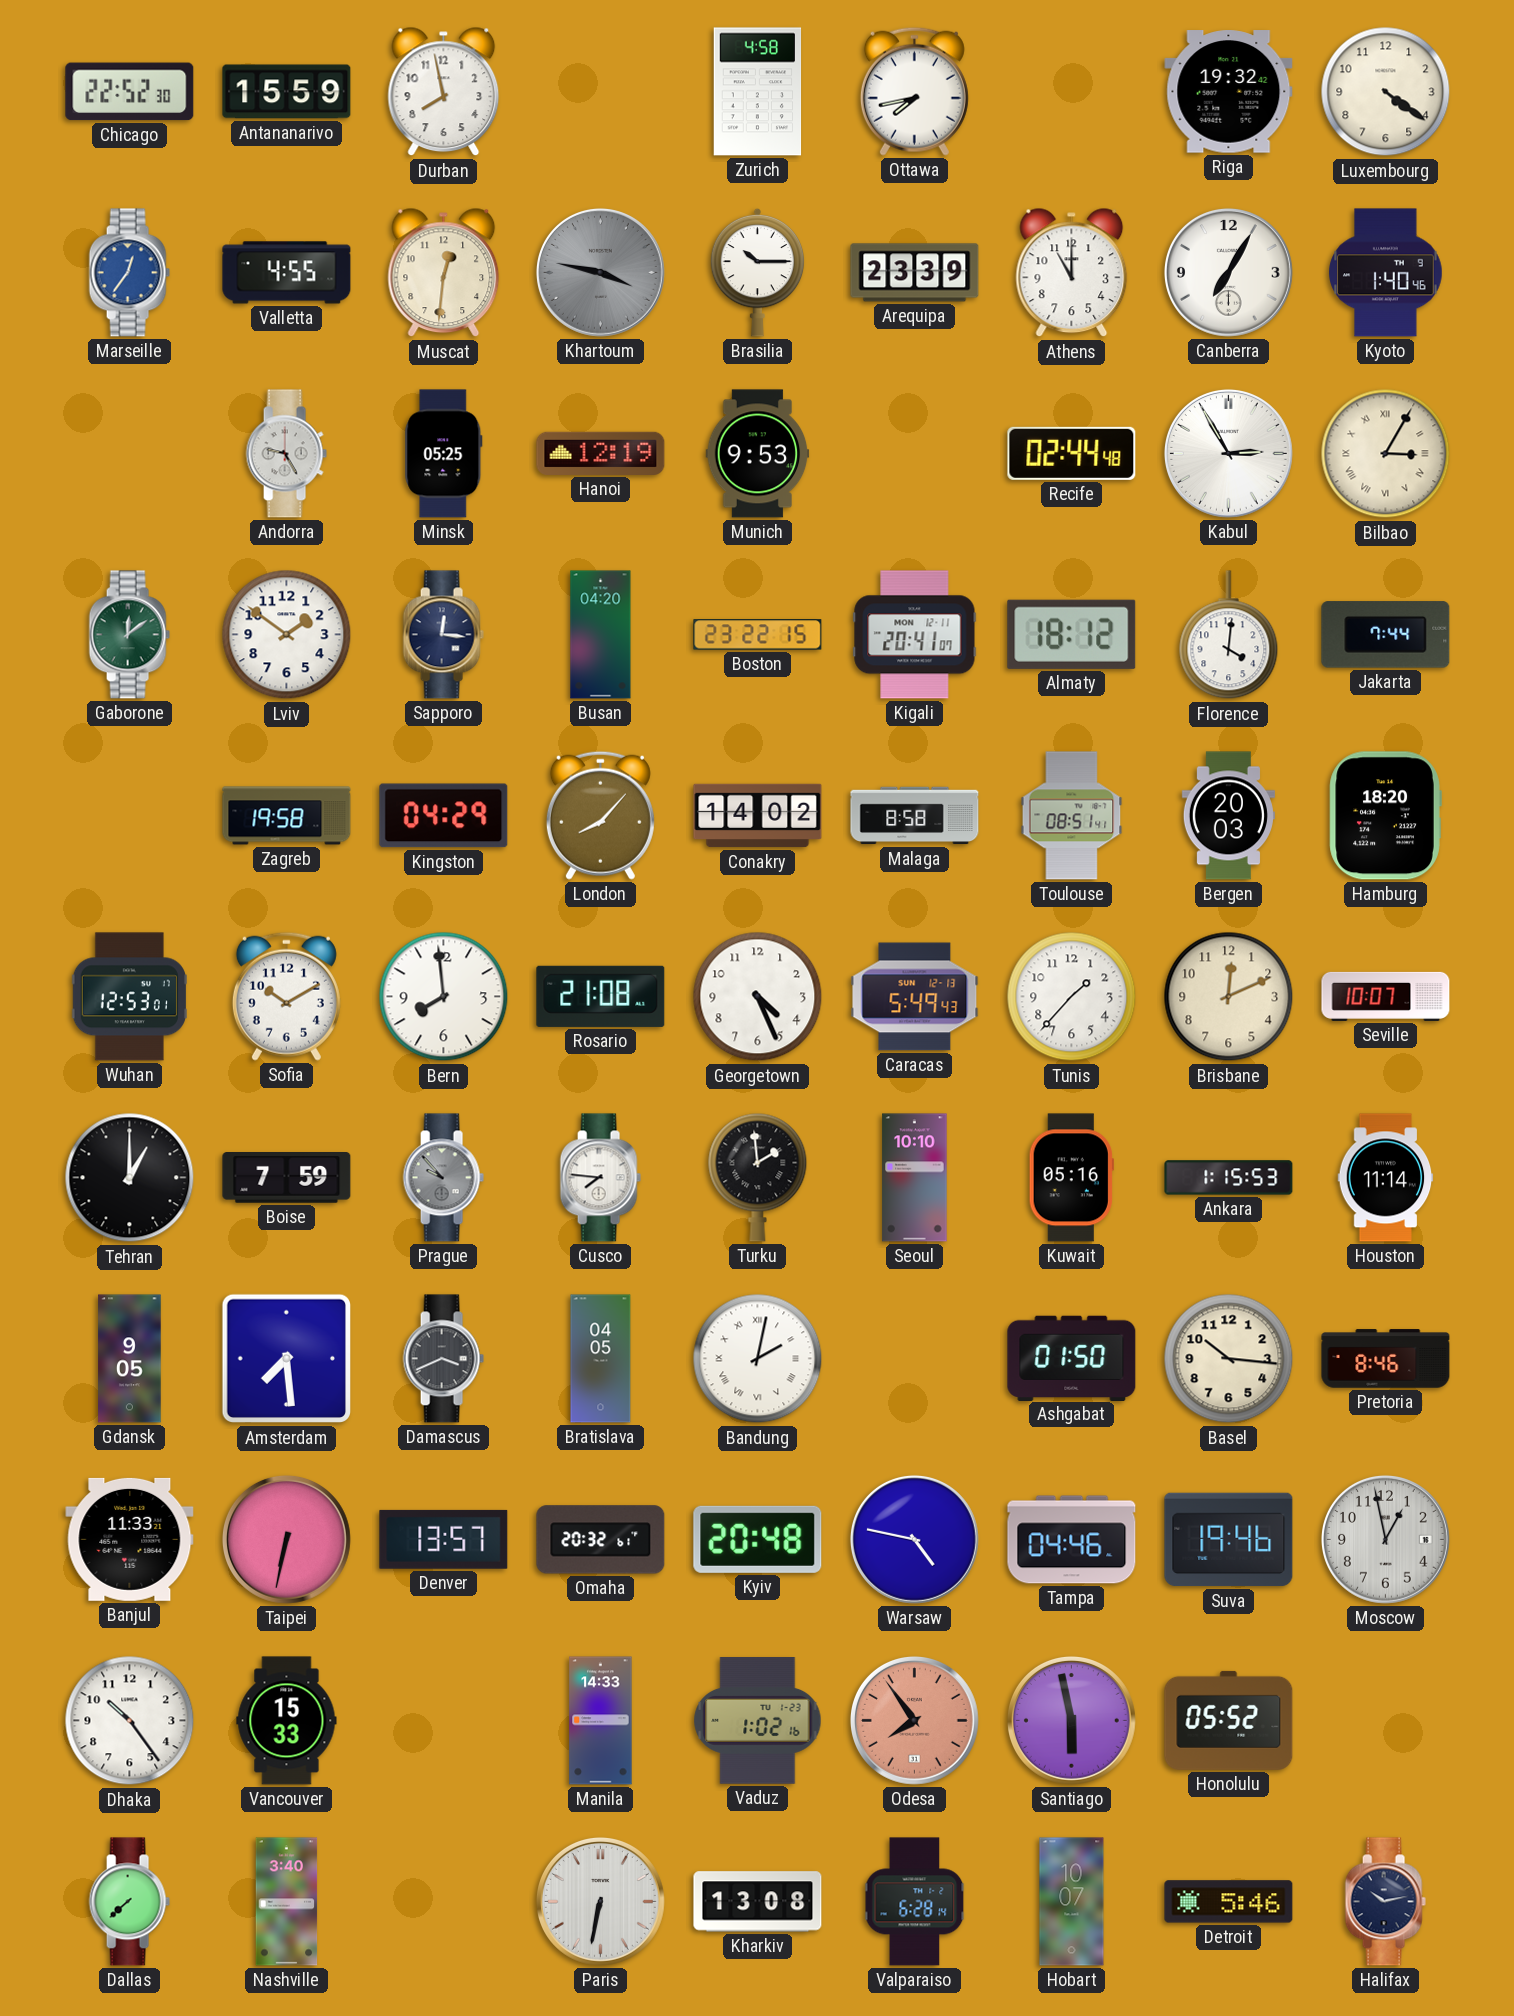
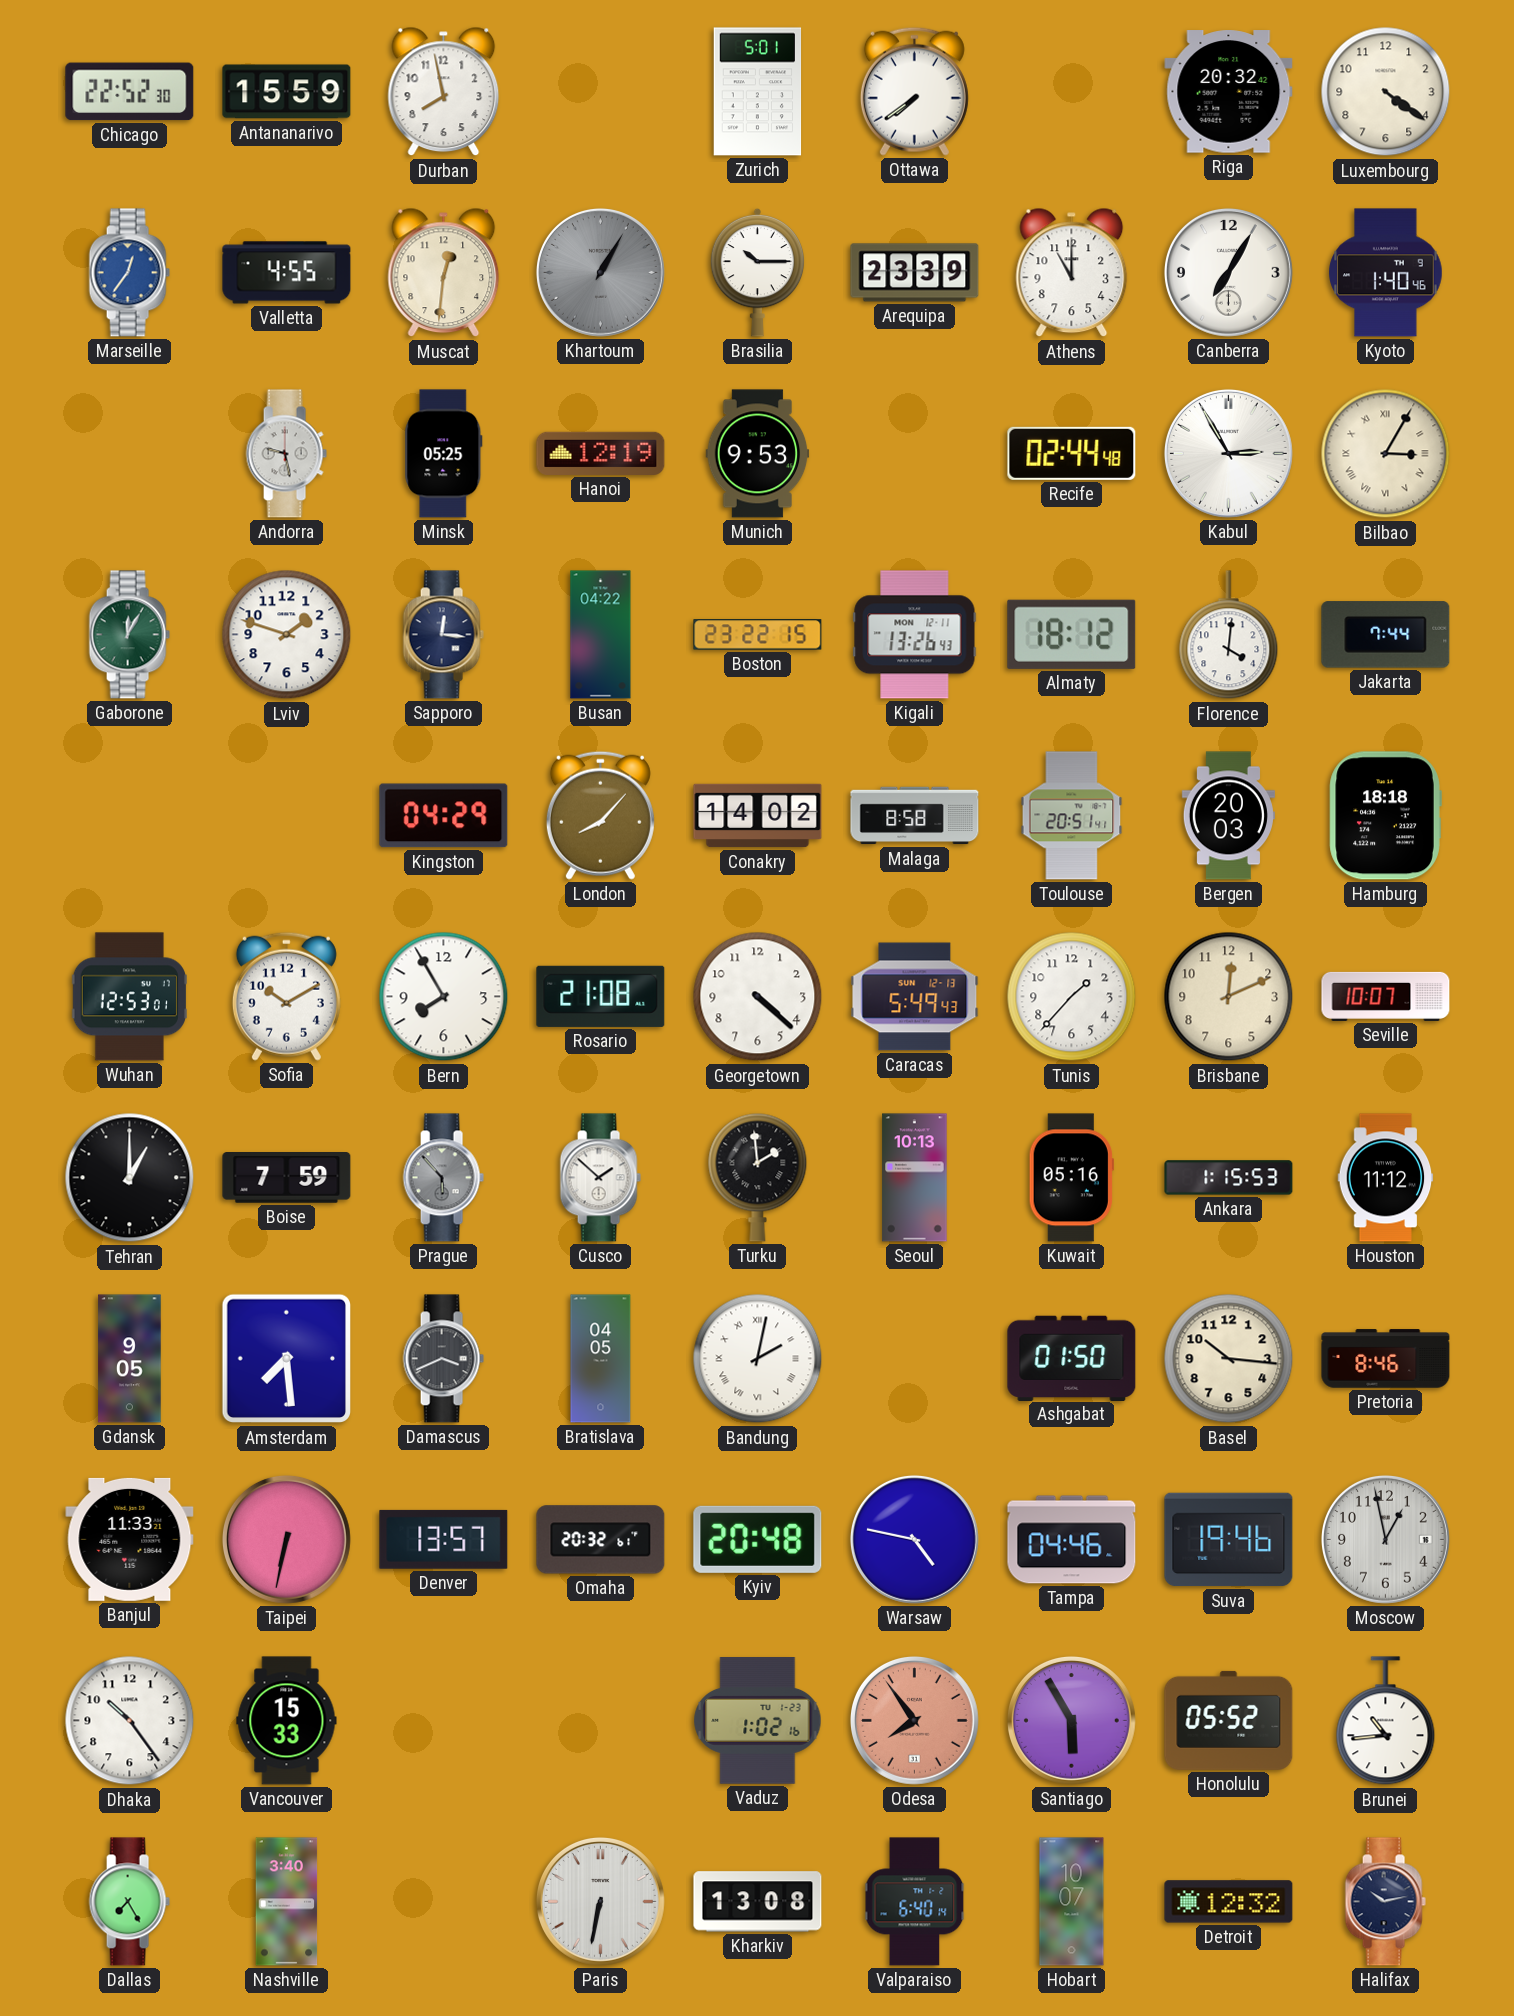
Zurich: 4:58 -> 5:01
Ottawa: 7:43 -> 7:39
Riga: 19:32 -> 20:32
Khartoum: 3:47 -> 1:05
Andorra: 9:25 -> 9:28
Gaborone: 12:09 -> 12:05
Lviv: 1:51 -> 1:48
Busan: 04:20 -> 04:22
Kigali: 20:41 -> 13:26
Zagreb: 19:58 -> none
Toulouse: 08:51 -> 20:51
Hamburg: 18:20 -> 18:18
Bern: 7:59 -> 7:55
Georgetown: 4:26 -> 4:22
Prague: 9:53 -> 5:53
Cusco: 7:46 -> 1:52
Seoul: 10:10 -> 10:13
Houston: 11:14 -> 11:12
Manila: 14:33 -> none
Santiago: 5:58 -> 5:55
Brunei: none -> 10:44
Dallas: 7:38 -> 7:25
Valparaiso: 6:28 -> 6:40
Detroit: 5:46 -> 12:32
